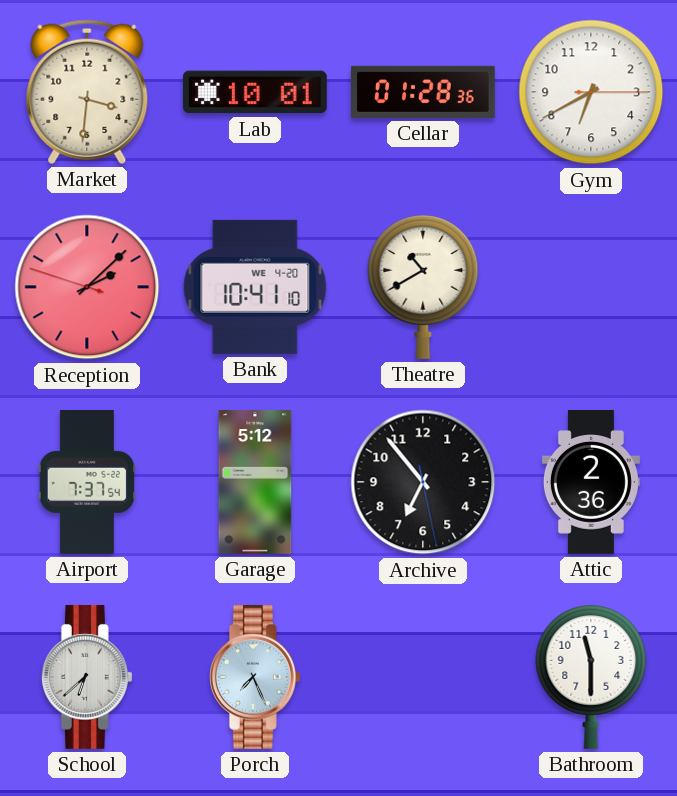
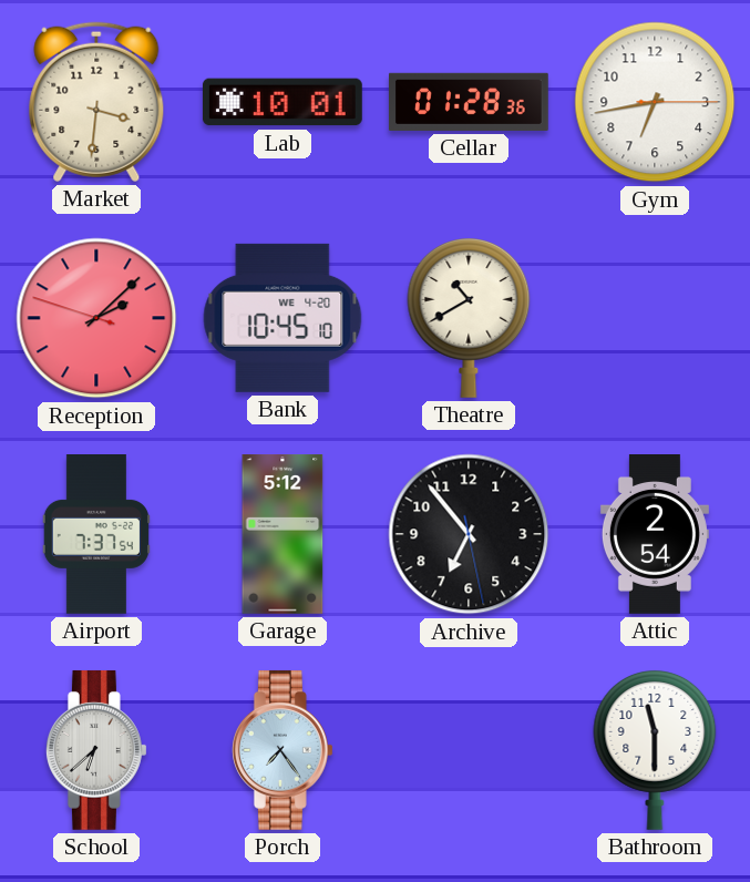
Gym: 6:40 -> 6:43
Bank: 10:41 -> 10:45
Attic: 2:36 -> 2:54
Porch: 7:26 -> 7:24
